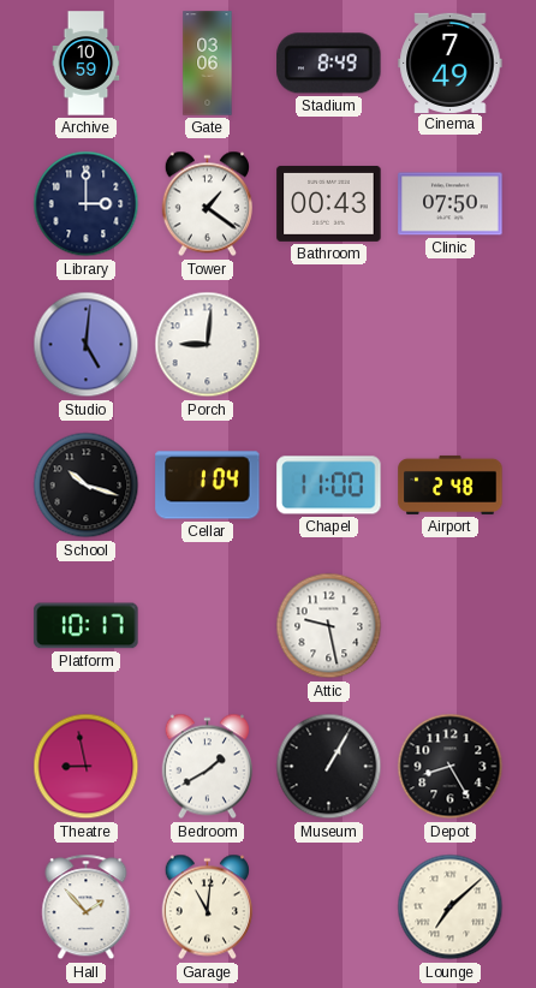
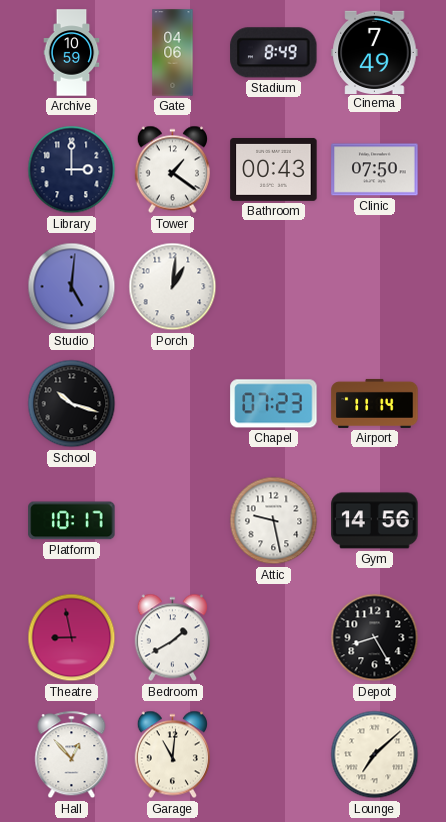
Gate: 03:06 -> 04:06
Porch: 9:01 -> 1:01
Cellar: 1:04 -> none
Chapel: 11:00 -> 07:23
Airport: 2:48 -> 11:14
Gym: none -> 14:56
Museum: 1:05 -> none
Hall: 1:53 -> 12:53
